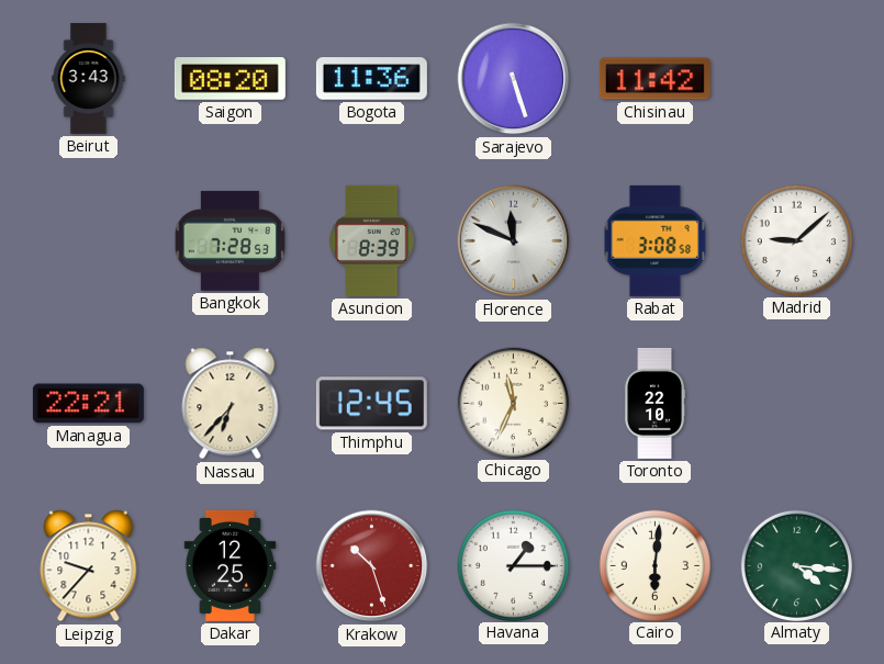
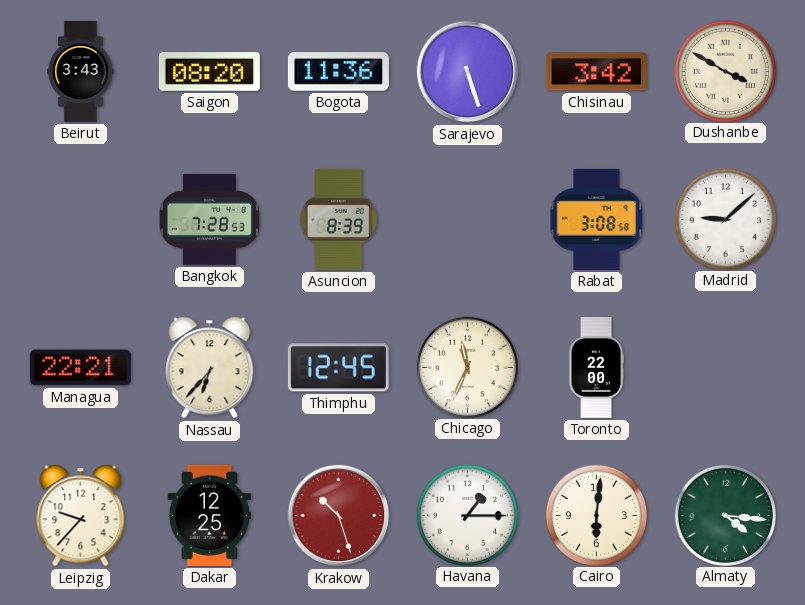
Chisinau: 11:42 -> 3:42
Dushanbe: none -> 3:50
Florence: 11:49 -> none
Toronto: 22:10 -> 22:00
